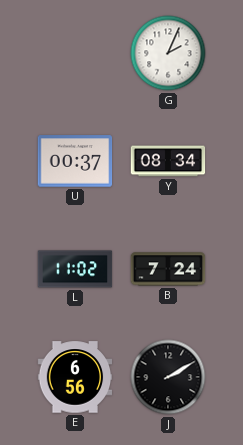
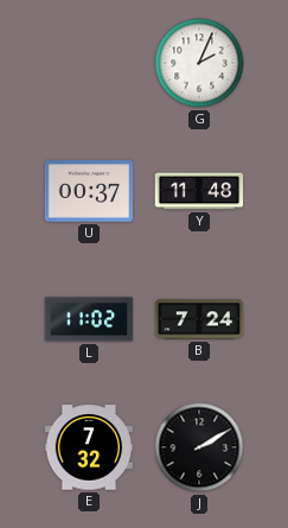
Y: 08:34 -> 11:48
E: 6:56 -> 7:32
